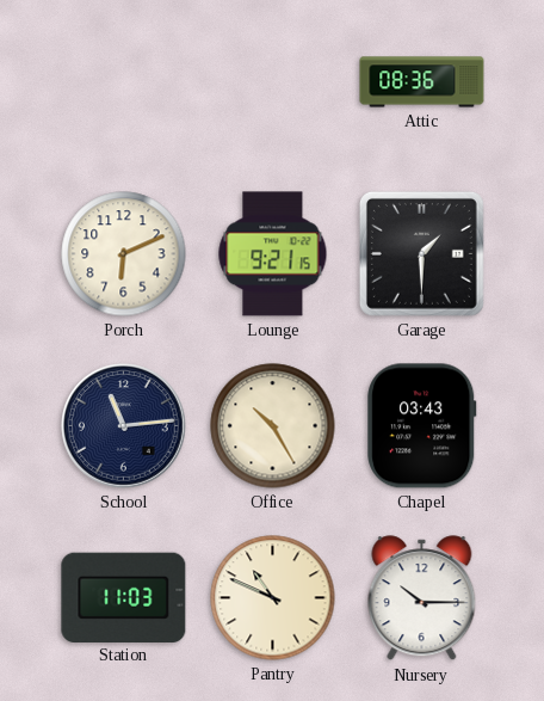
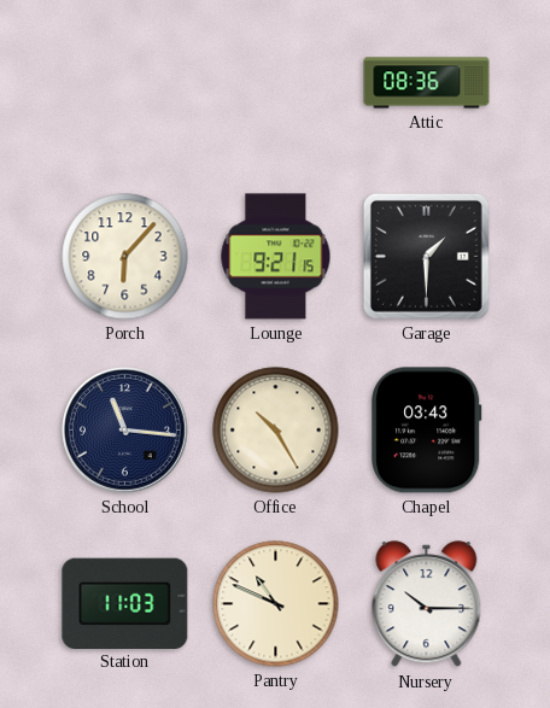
Porch: 6:11 -> 6:07
School: 11:14 -> 11:16
